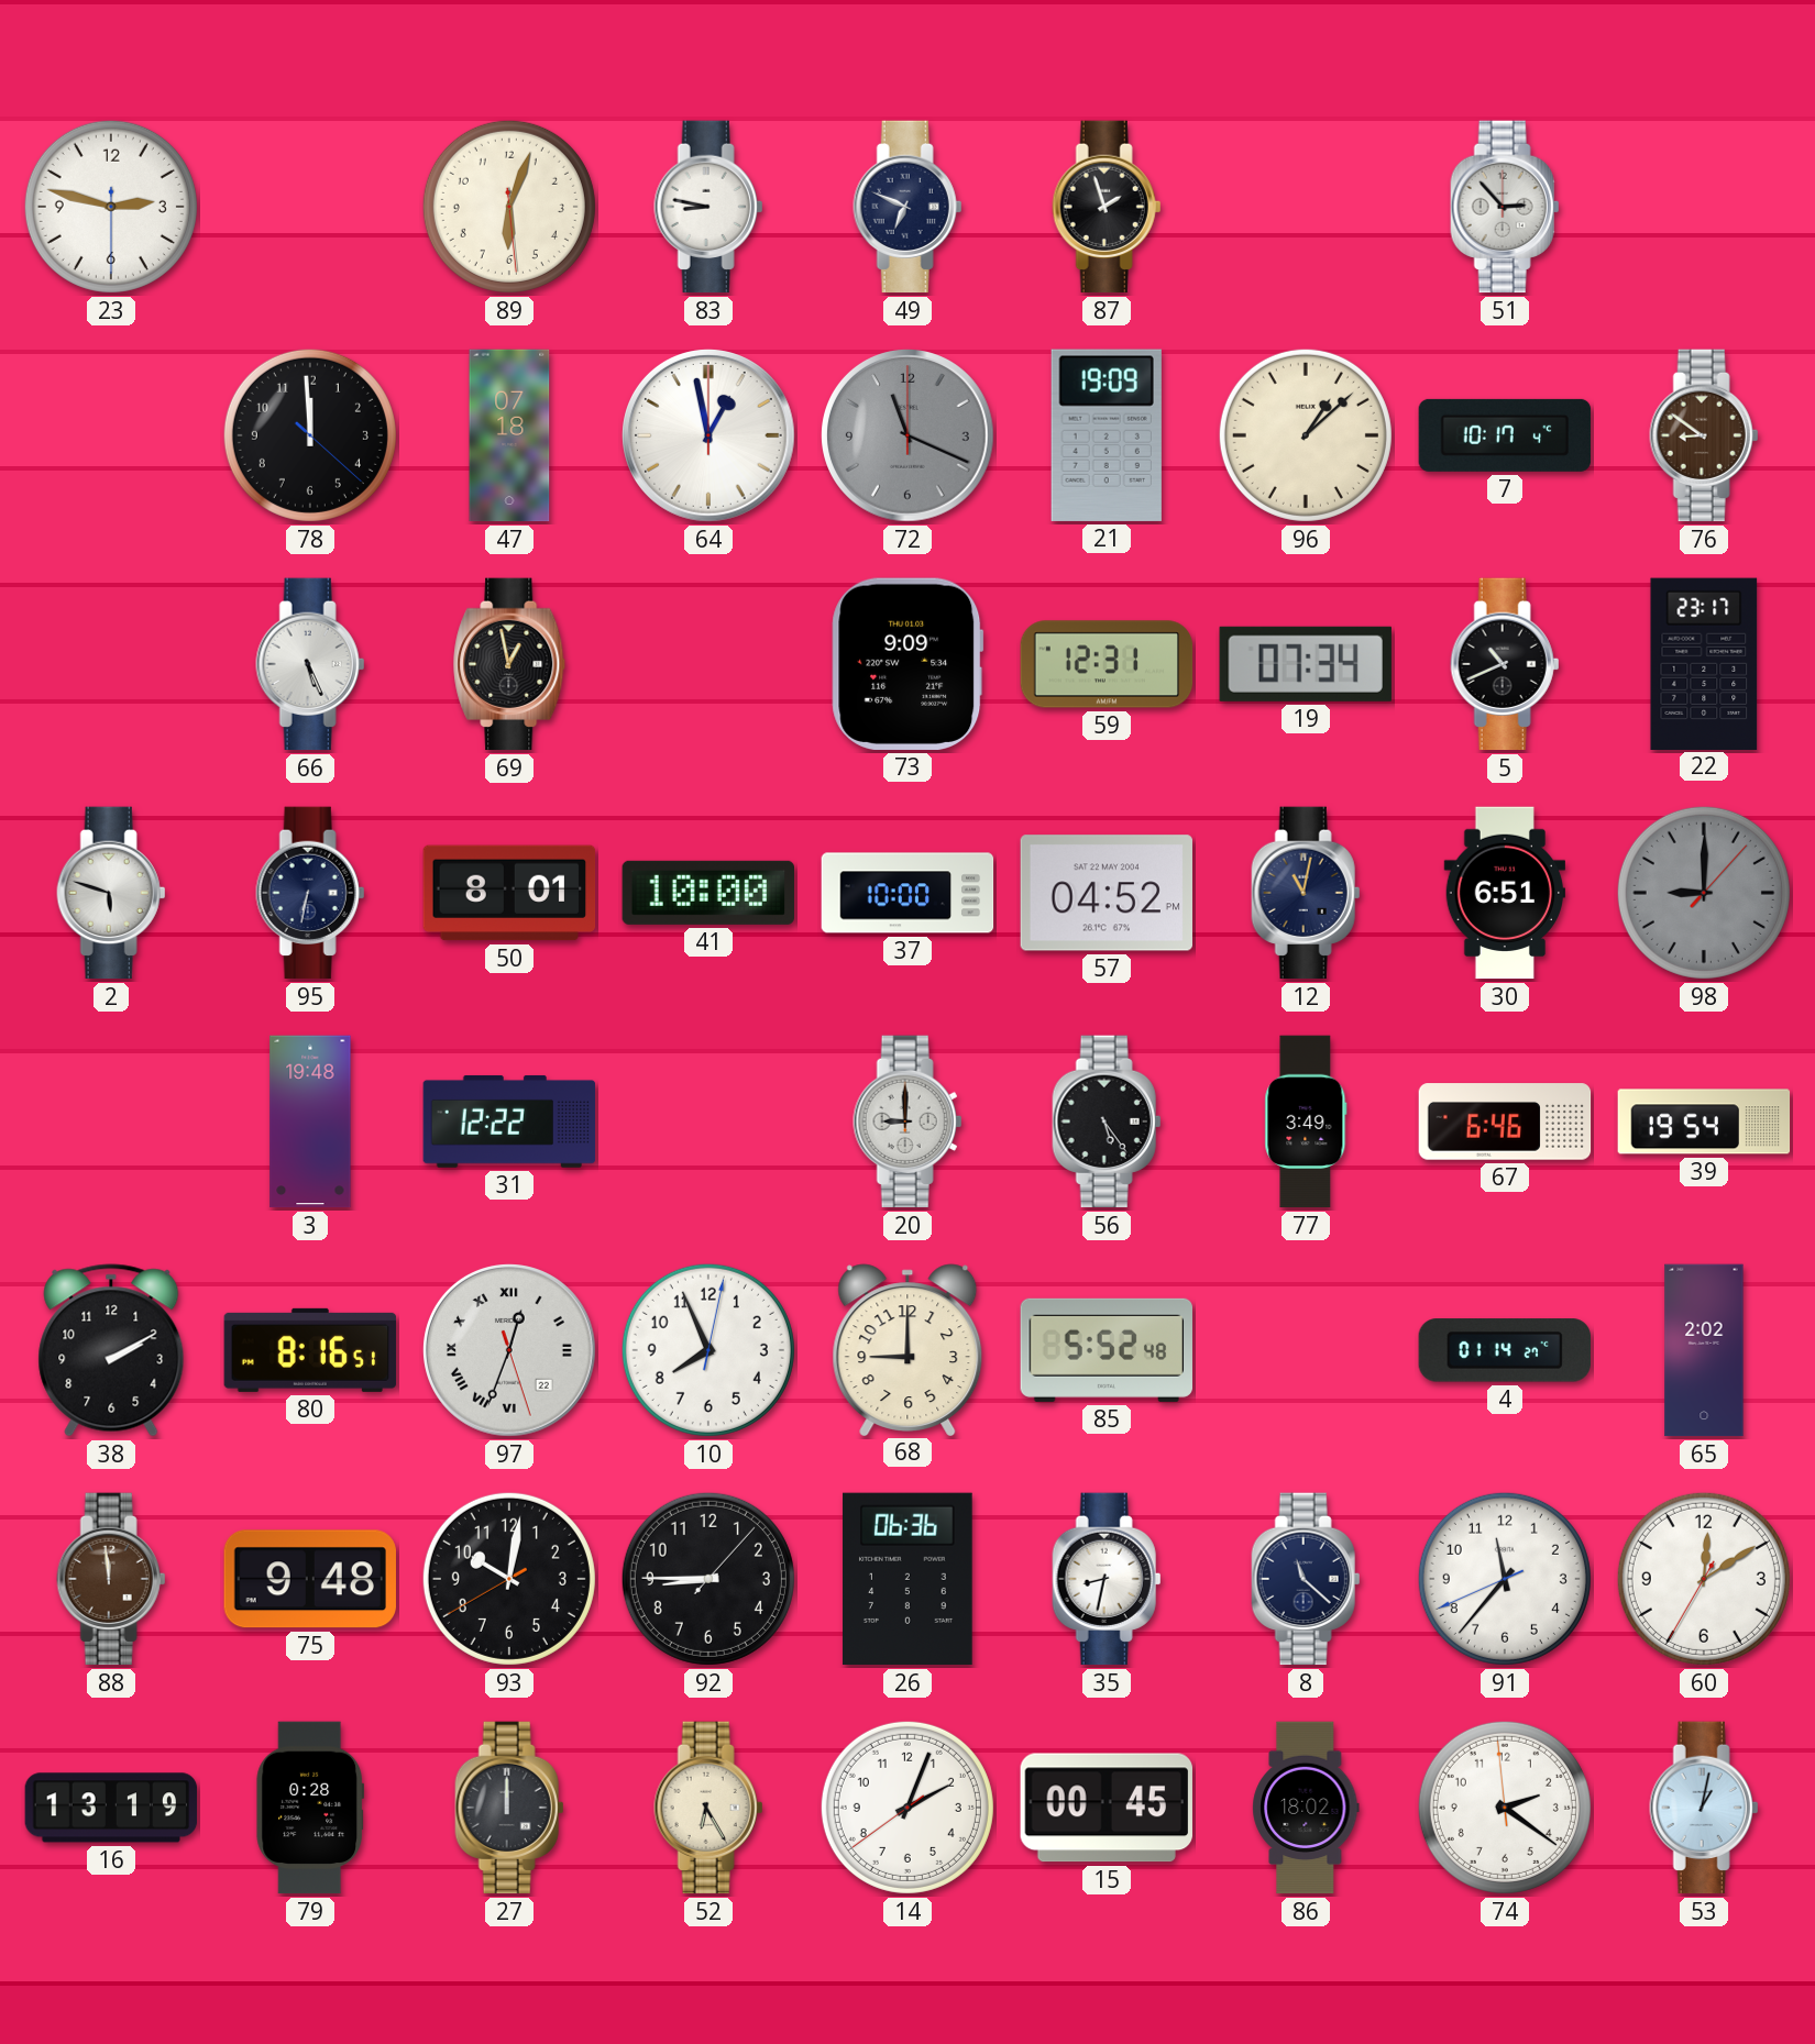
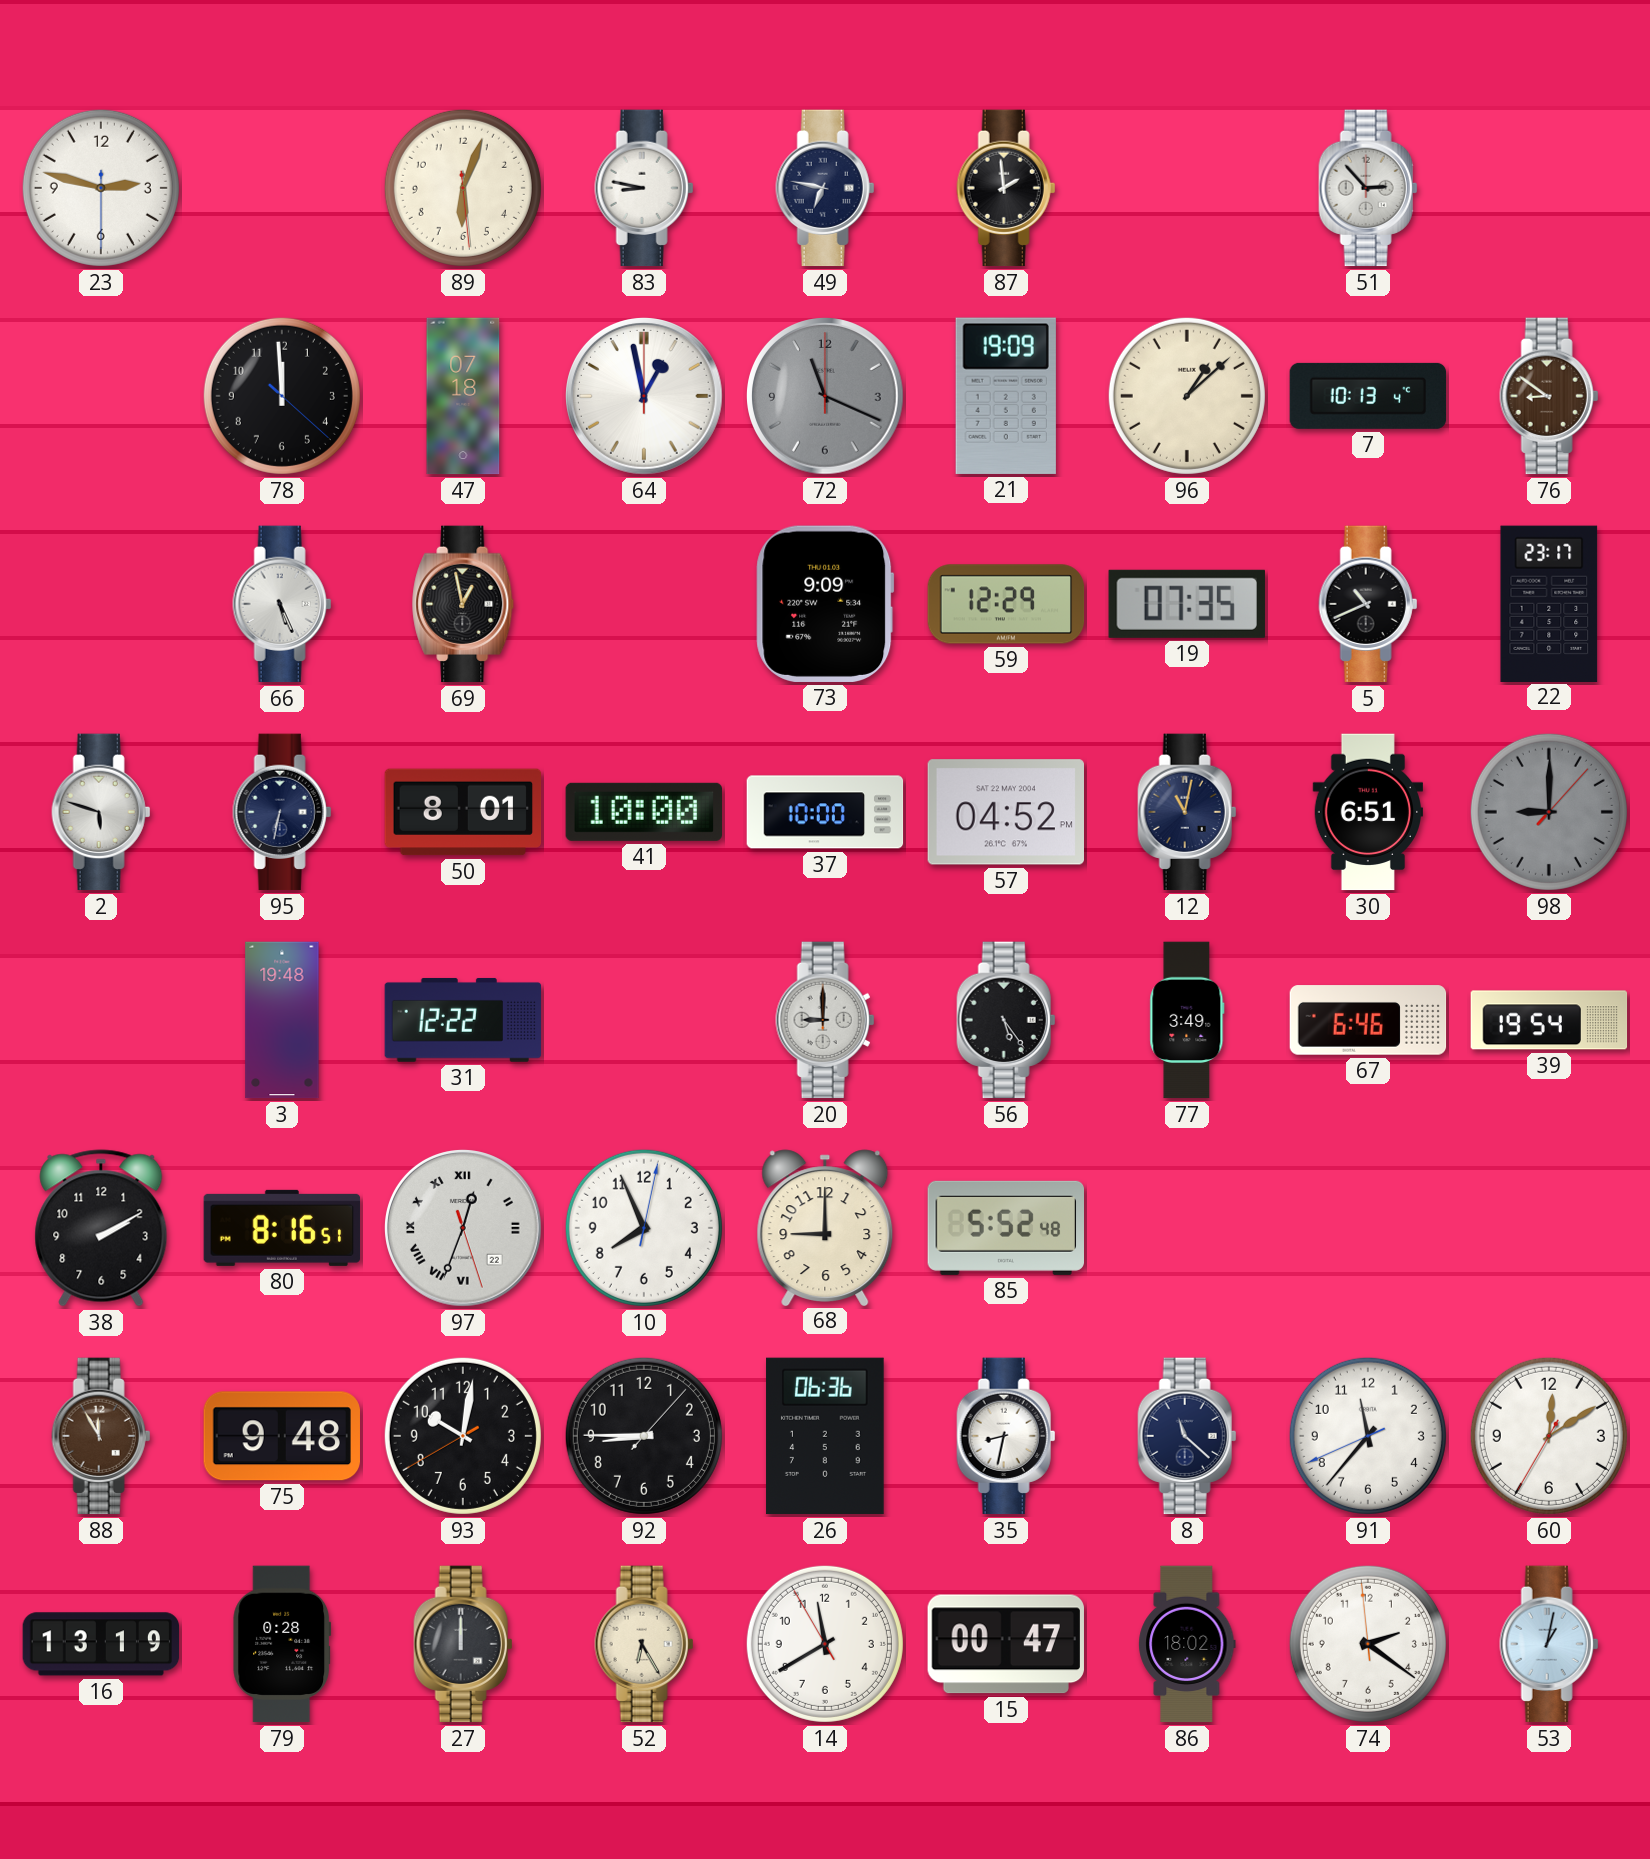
49: 6:49 -> 6:47
87: 1:57 -> 1:59
7: 10:17 -> 10:13
59: 12:31 -> 12:29
19: 07:34 -> 07:35
4: 01:14 -> none
65: 2:02 -> none
88: 11:59 -> 11:55
14: 2:03 -> 11:39
15: 00:45 -> 00:47
